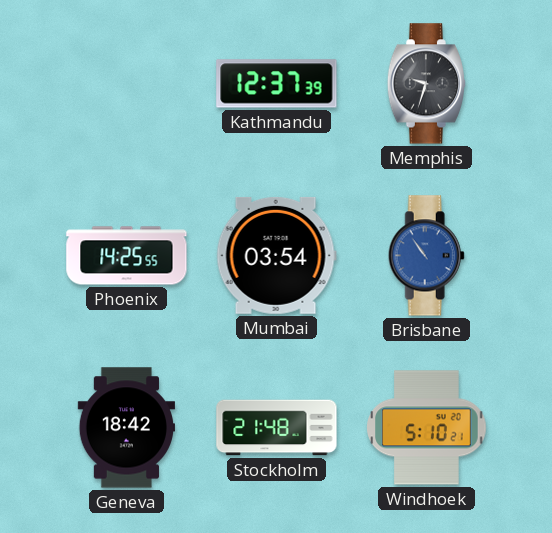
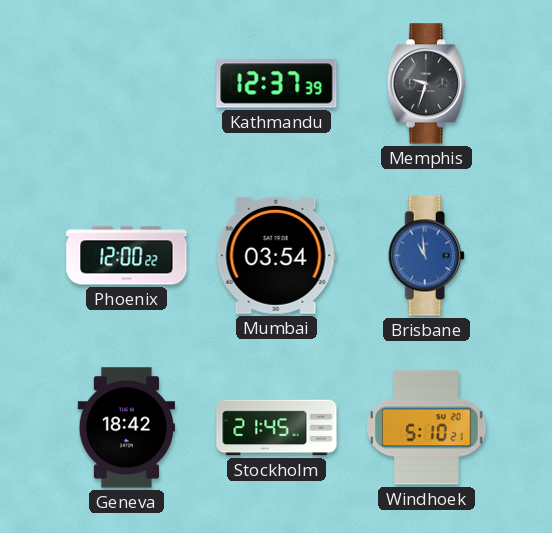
Phoenix: 14:25 -> 12:00
Brisbane: 10:54 -> 10:59
Stockholm: 21:48 -> 21:45
